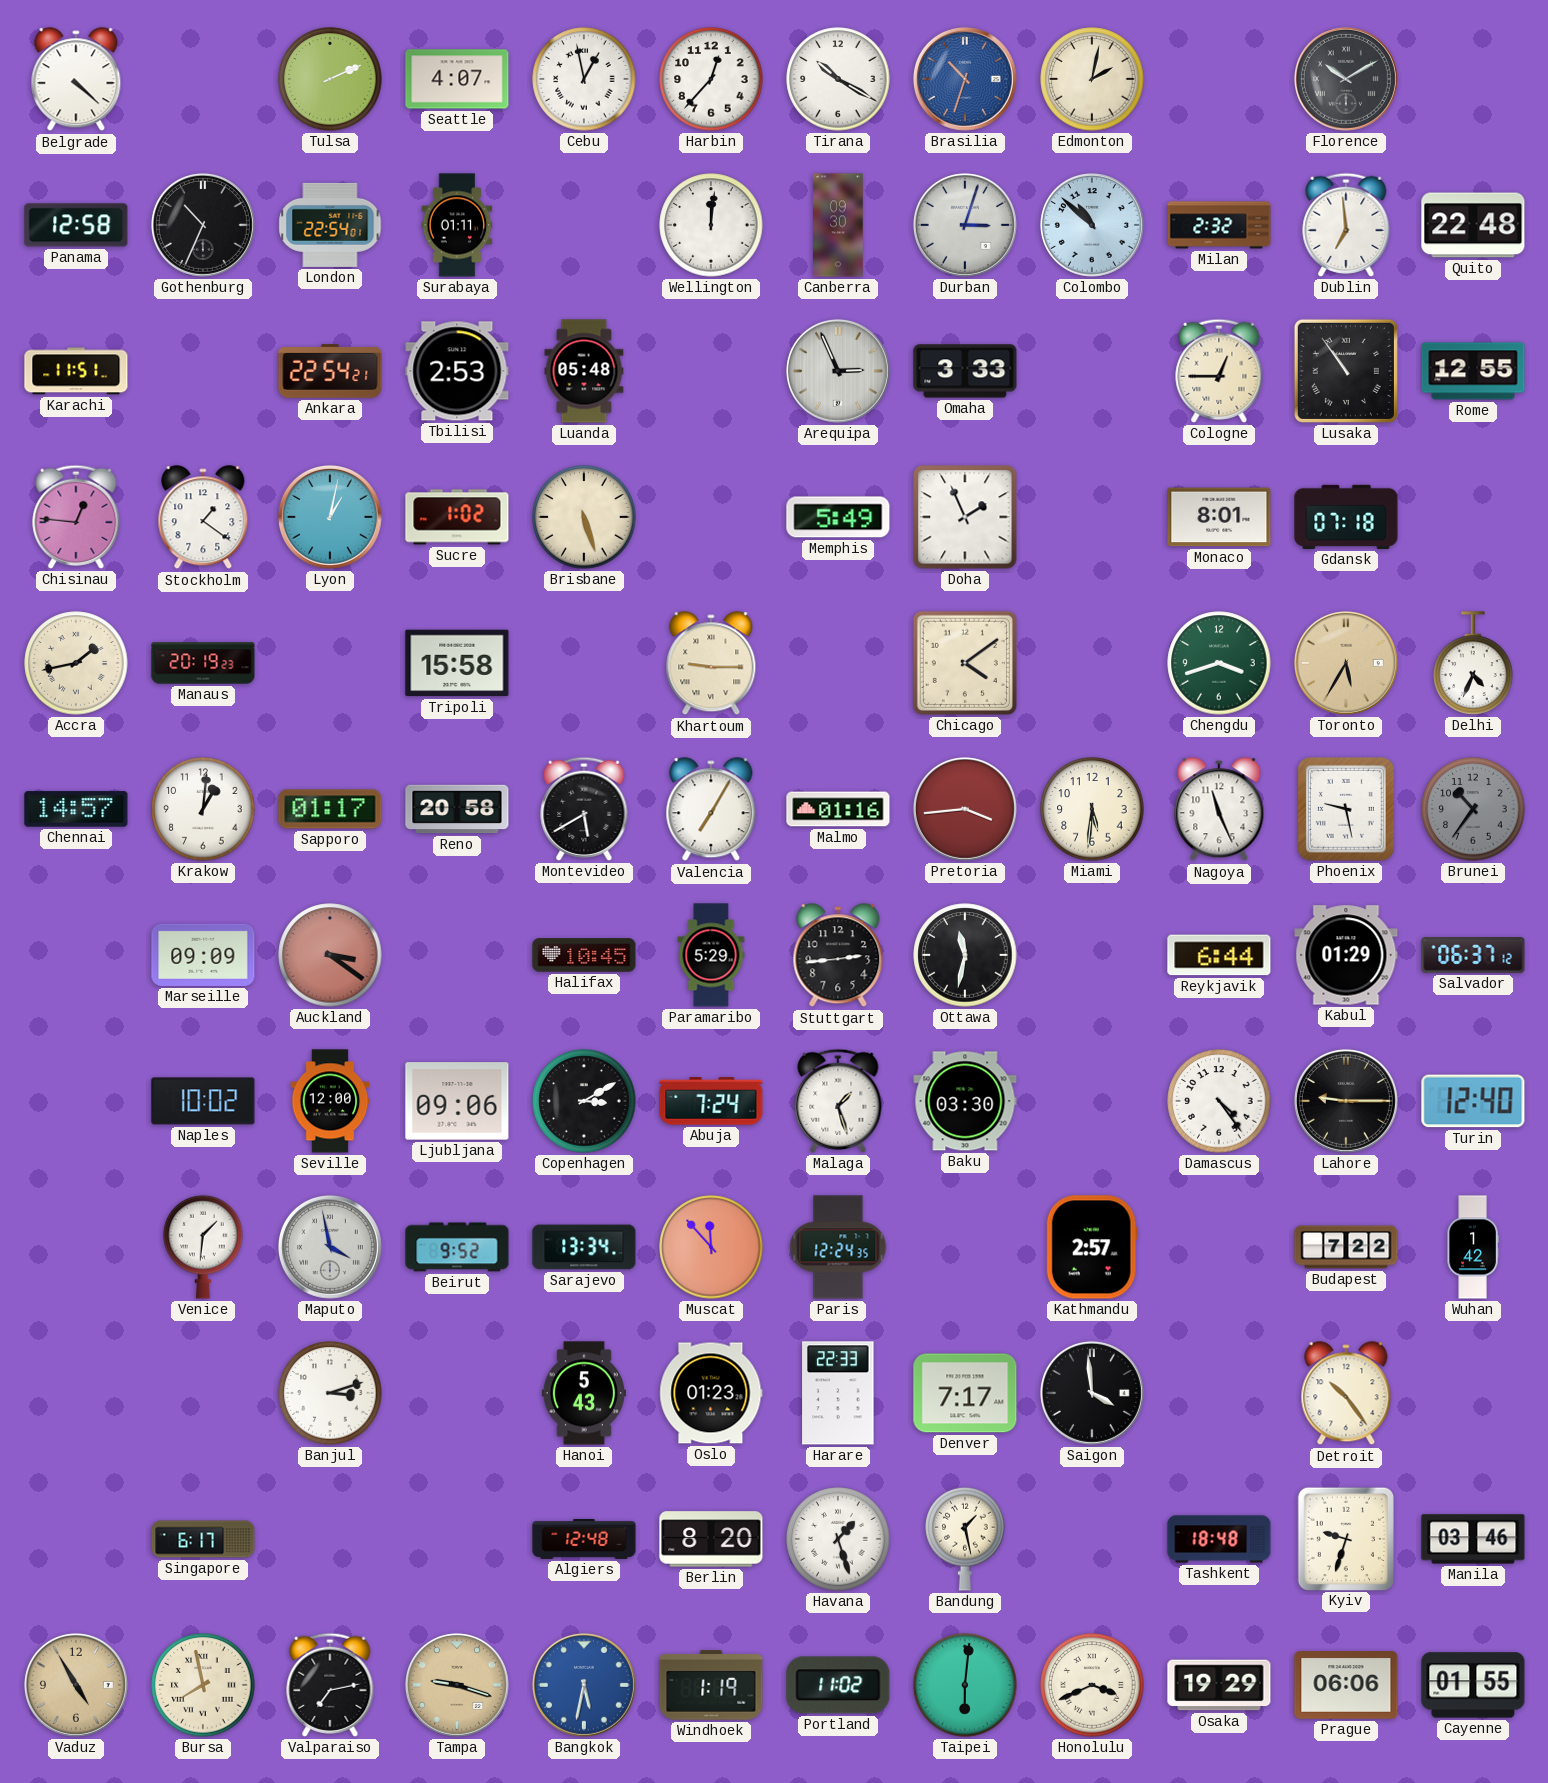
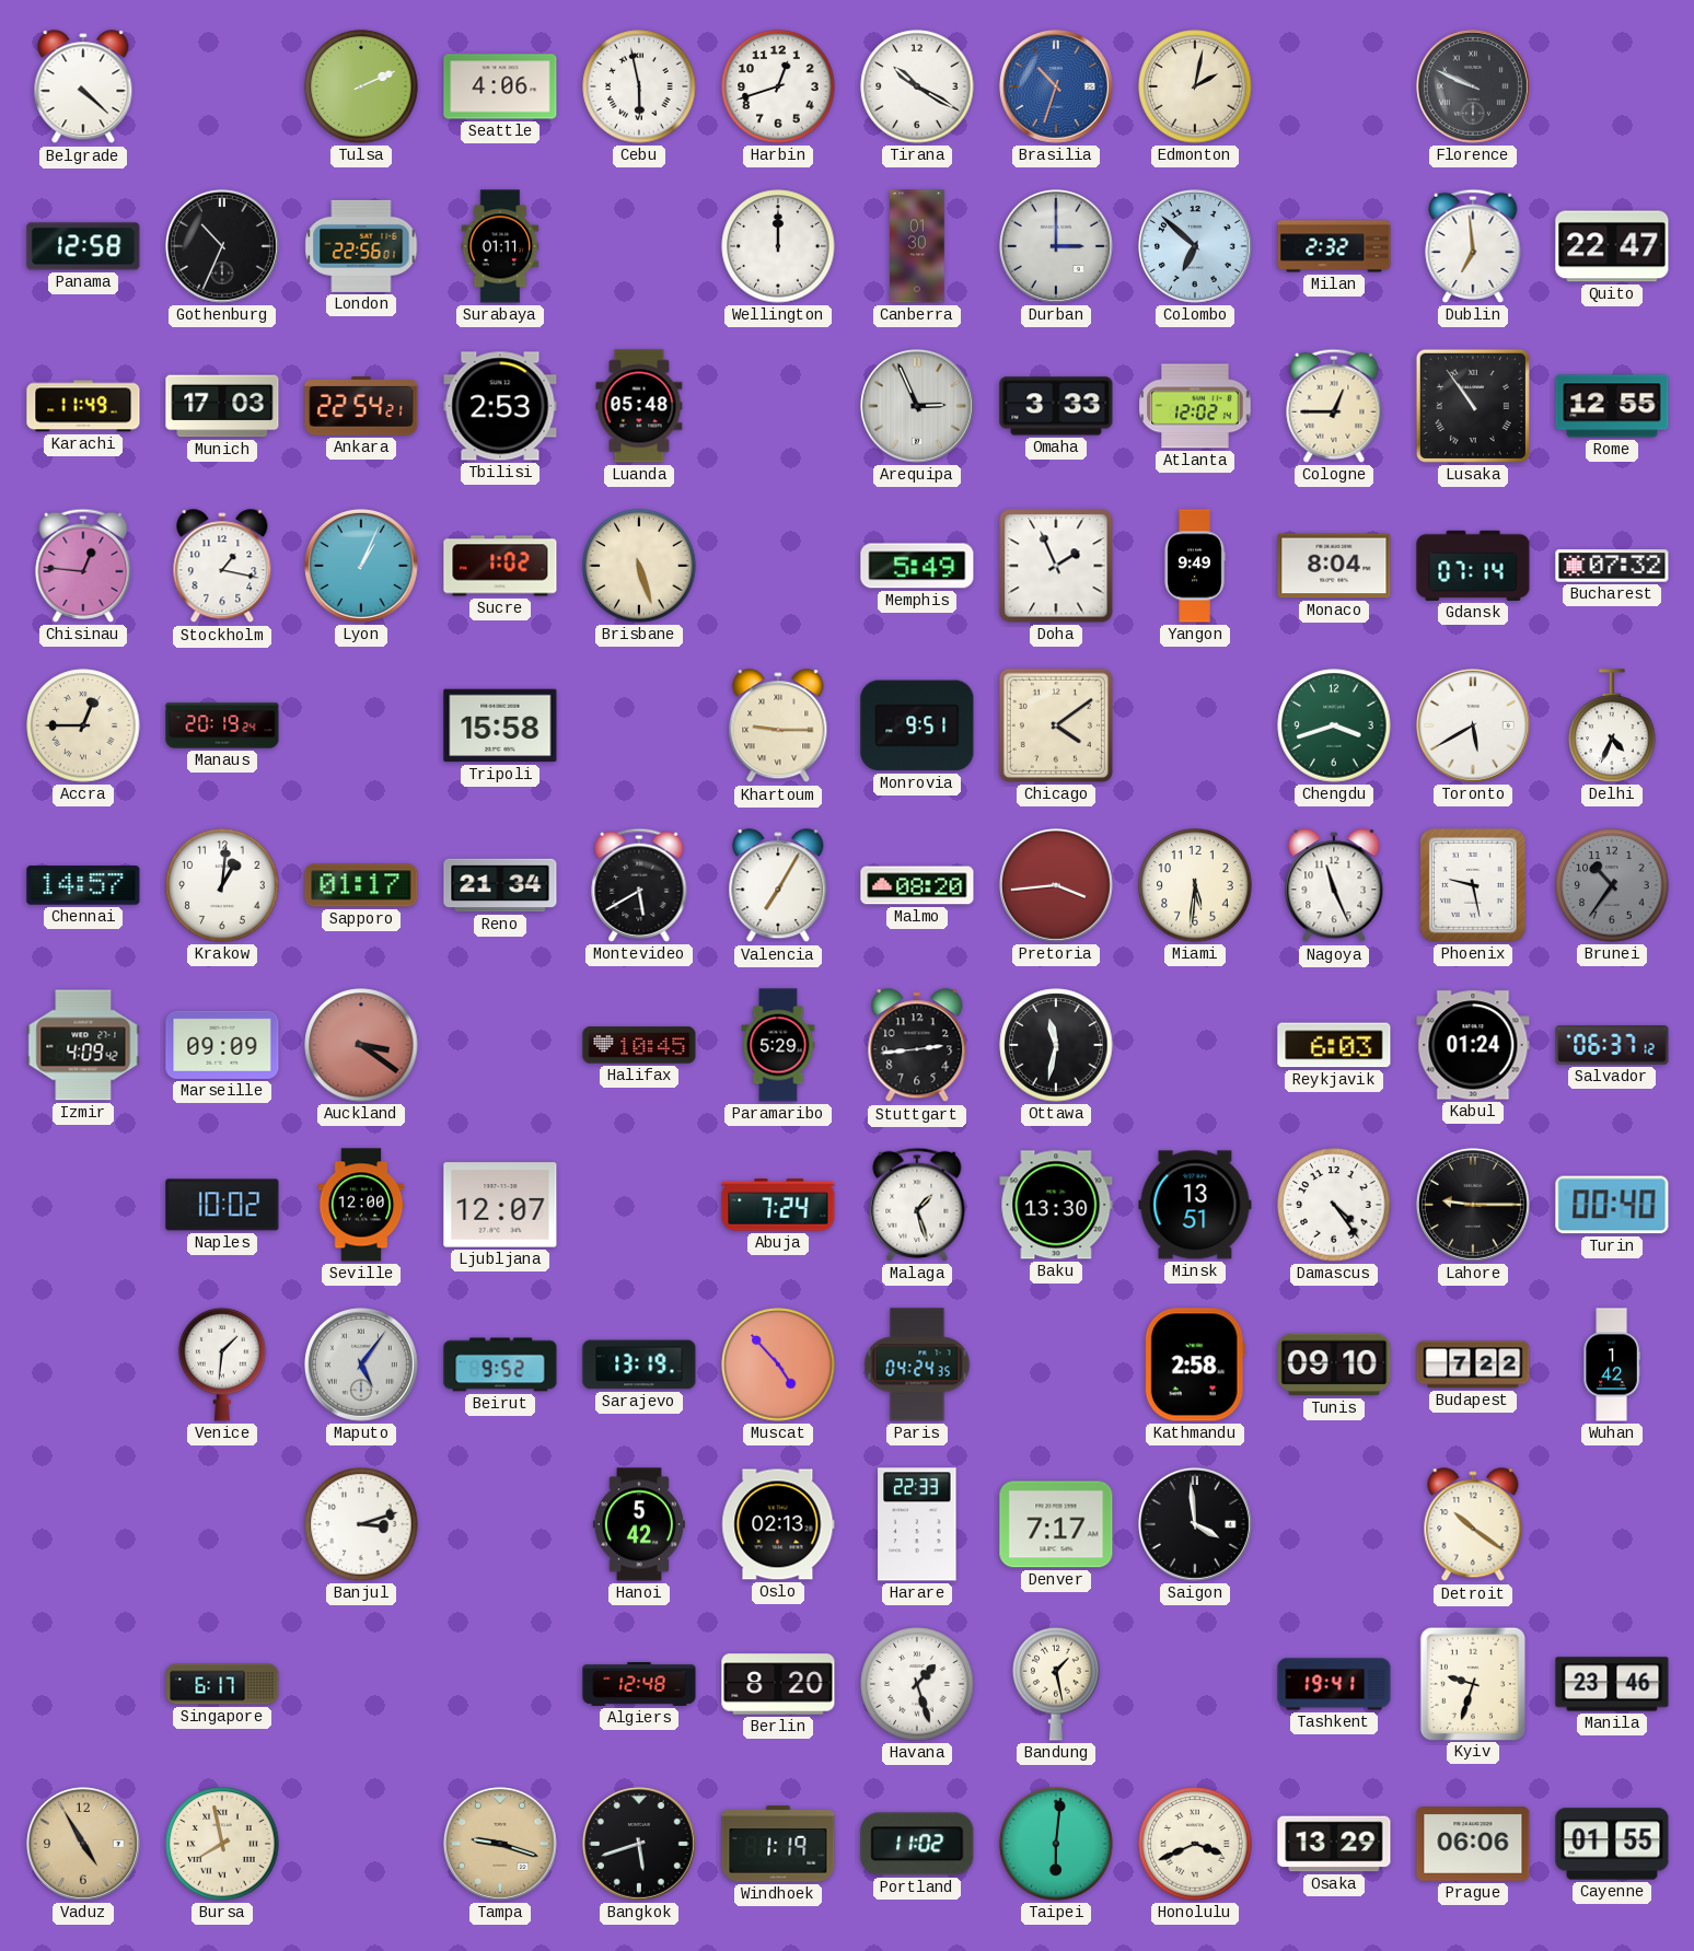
Seattle: 4:07 -> 4:06
Cebu: 12:58 -> 5:58
Harbin: 12:37 -> 12:42
Florence: 10:10 -> 9:49
London: 22:54 -> 22:56
Wellington: 12:01 -> 12:00
Canberra: 09:30 -> 01:30
Durban: 3:03 -> 3:00
Colombo: 10:52 -> 6:52
Quito: 22:48 -> 22:47
Karachi: 11:51 -> 11:49
Munich: none -> 17:03
Atlanta: none -> 12:02
Stockholm: 1:21 -> 1:17
Lyon: 1:02 -> 1:04
Yangon: none -> 9:49
Monaco: 8:01 -> 8:04
Gdansk: 07:18 -> 07:14
Bucharest: none -> 07:32
Accra: 1:43 -> 12:45
Manaus: 20:19:23 -> 20:19:24
Monrovia: none -> 9:51
Toronto: 5:35 -> 5:40
Toronto dial: champagne -> white
Reno: 20:58 -> 21:34
Malmo: 01:16 -> 08:20
Izmir: none -> 4:09
Reykjavik: 6:44 -> 6:03
Kabul: 01:29 -> 01:24
Ljubljana: 09:06 -> 12:07
Copenhagen: 3:10 -> none
Baku: 03:30 -> 13:30
Minsk: none -> 13:51
Turin: 12:40 -> 00:40
Maputo: 3:58 -> 5:06
Sarajevo: 13:34 -> 13:19
Muscat: 11:53 -> 4:53
Paris: 12:24 -> 04:24
Kathmandu: 2:57 -> 2:58
Tunis: none -> 09:10
Hanoi: 5:43 -> 5:42
Oslo: 01:23 -> 02:13
Detroit: 10:24 -> 10:21
Tashkent: 18:48 -> 19:41
Manila: 03:46 -> 23:46
Valparaiso: 7:13 -> none
Bangkok: 5:32 -> 5:42
Bangkok dial: blue -> black
Osaka: 19:29 -> 13:29
